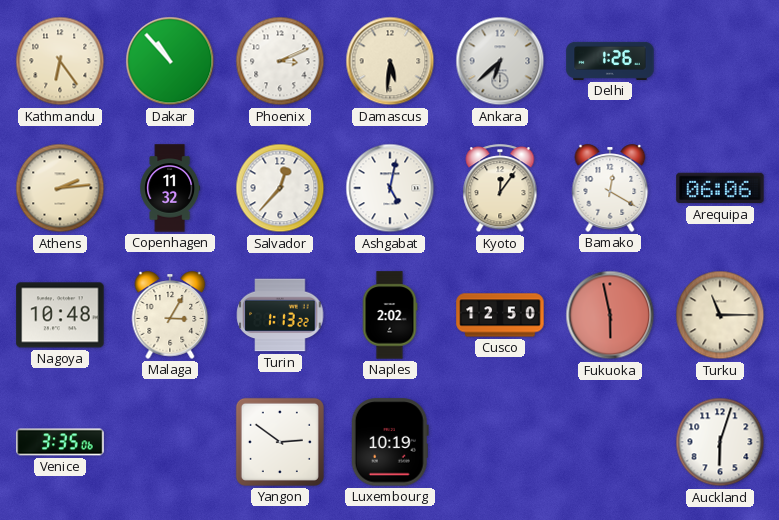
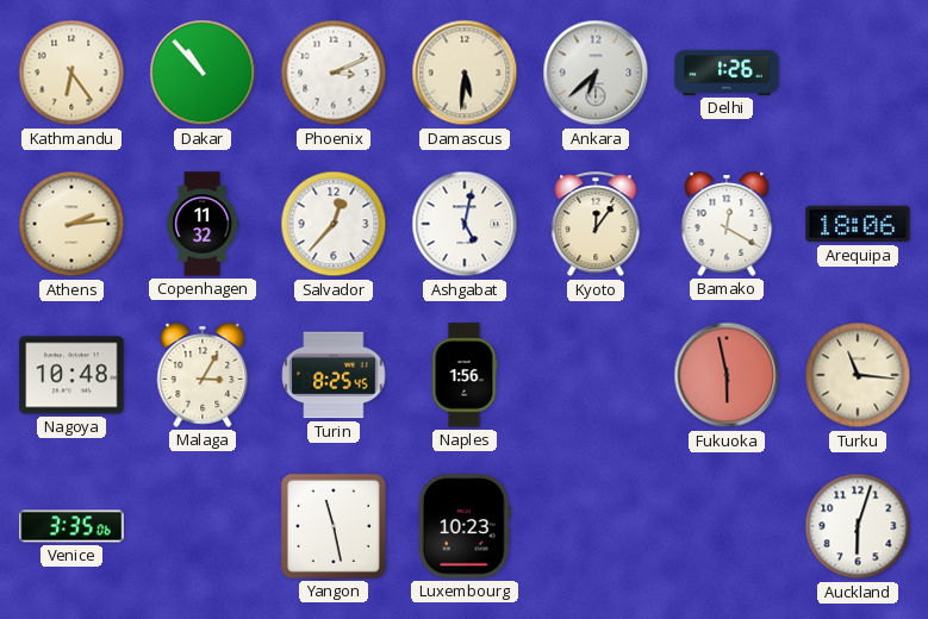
Arequipa: 06:06 -> 18:06
Turin: 1:13 -> 8:25
Naples: 2:02 -> 1:56
Cusco: 12:50 -> none
Turku: 11:15 -> 11:16
Yangon: 2:51 -> 11:28
Luxembourg: 10:19 -> 10:23
